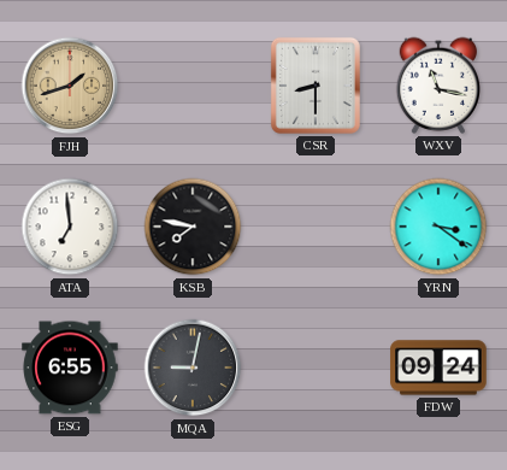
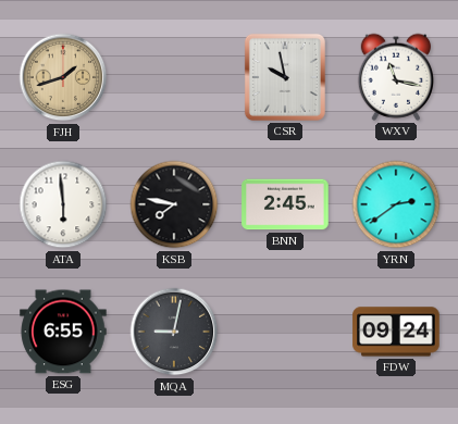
CSR: 8:30 -> 9:58
ATA: 6:59 -> 5:59
BNN: none -> 2:45
YRN: 3:21 -> 2:39
